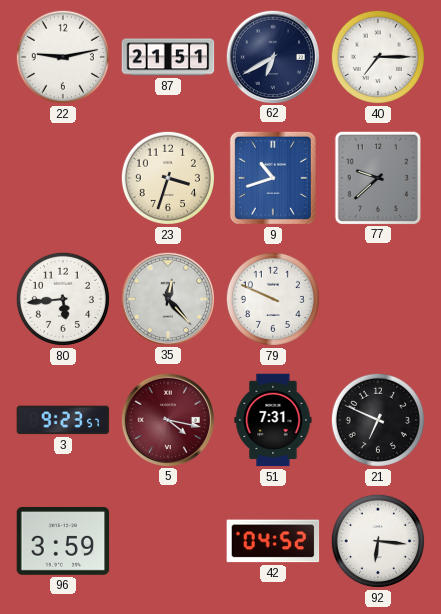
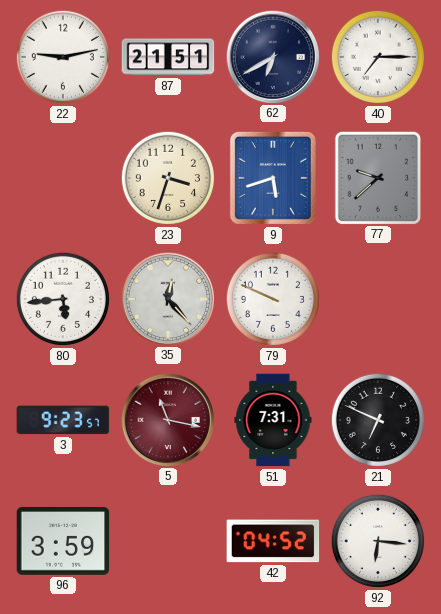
9: 10:42 -> 5:42
5: 4:17 -> 11:17
